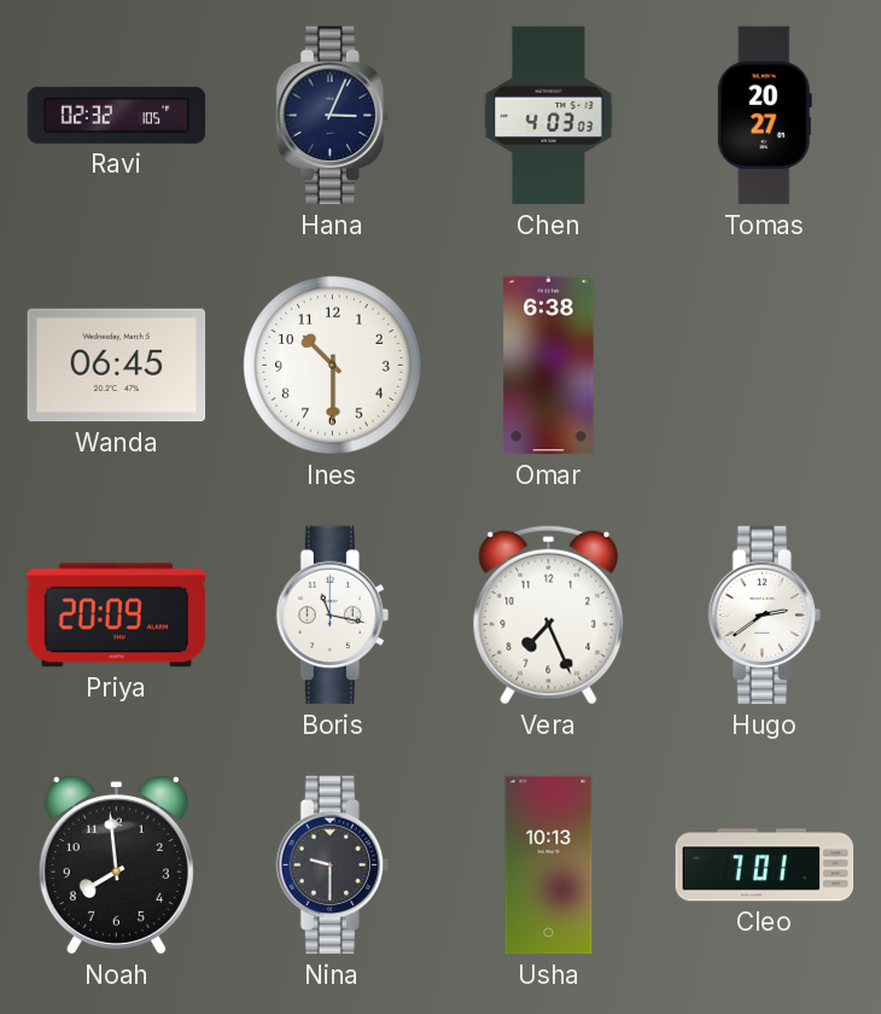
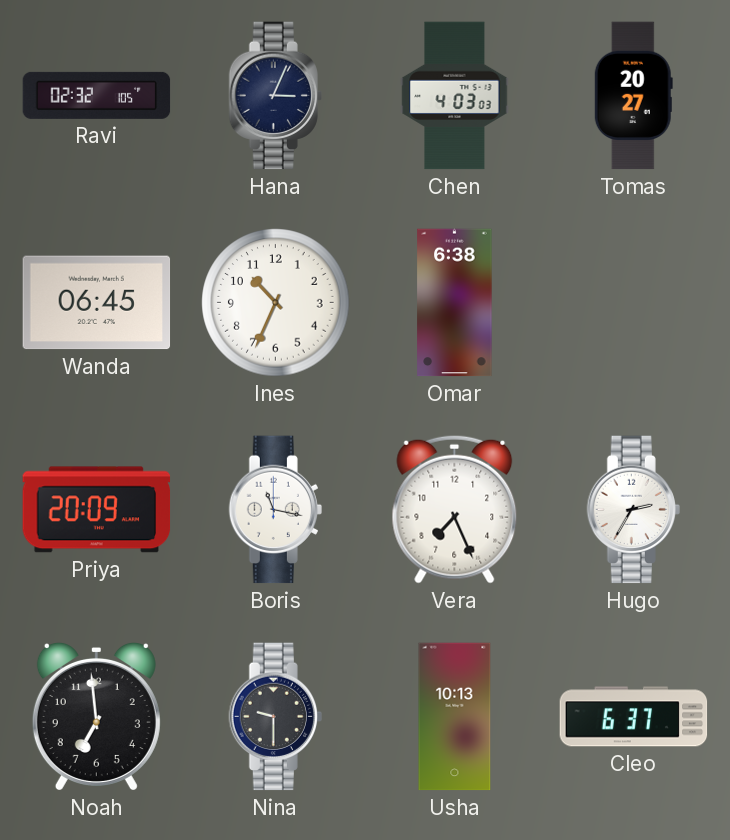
Ines: 10:30 -> 10:34
Hugo: 2:39 -> 2:35
Noah: 7:59 -> 6:59
Cleo: 7:01 -> 6:37
